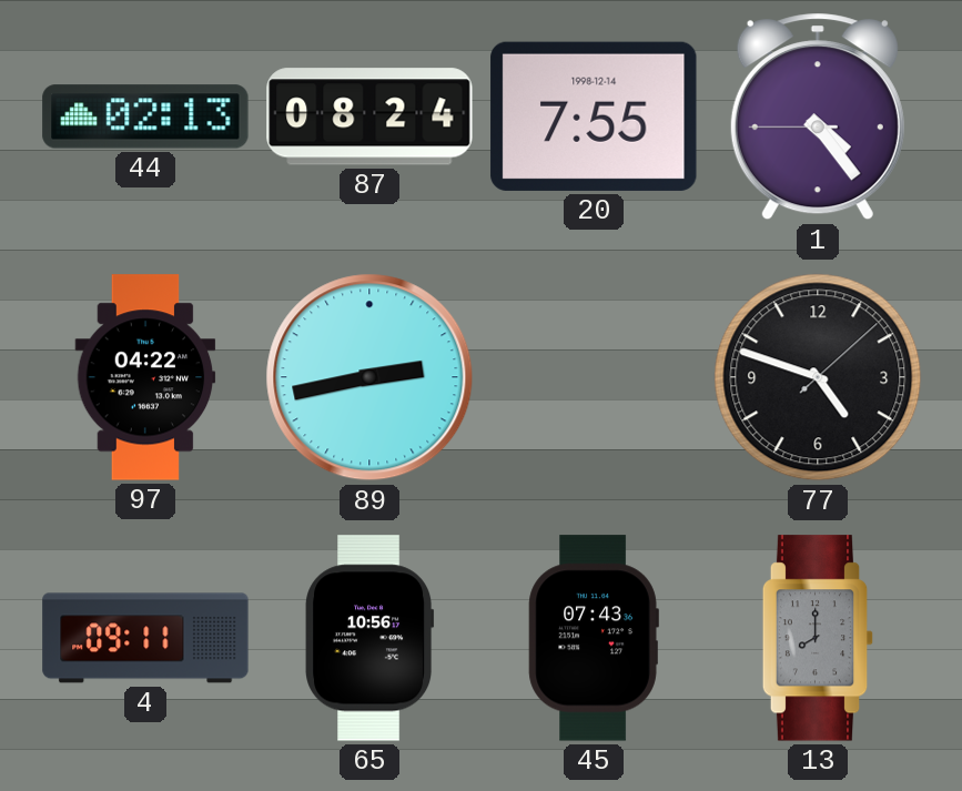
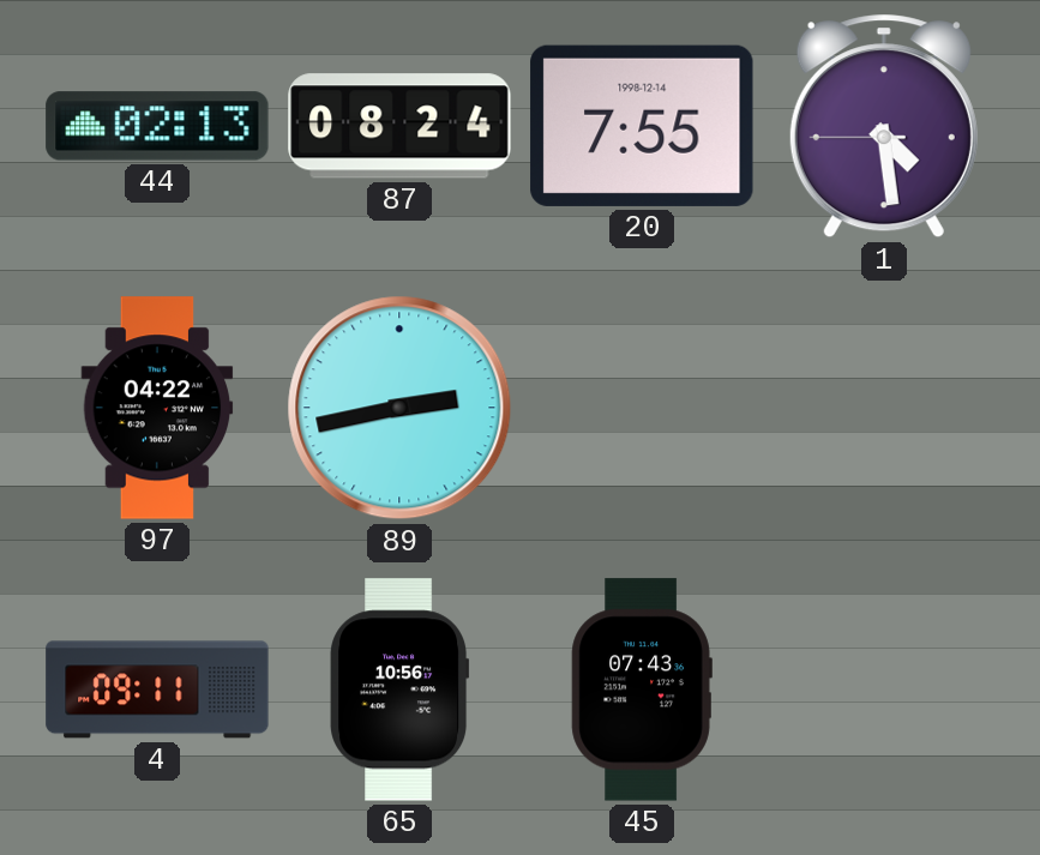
1: 4:23 -> 4:28
77: 4:48 -> none
13: 8:00 -> none
